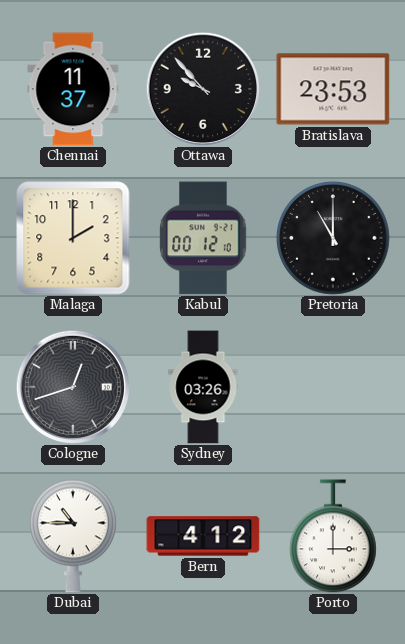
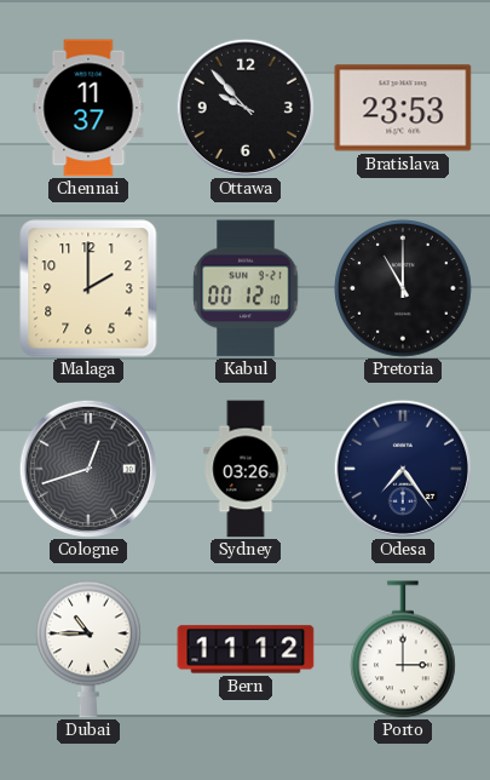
Odesa: none -> 7:24
Bern: 4:12 -> 11:12
